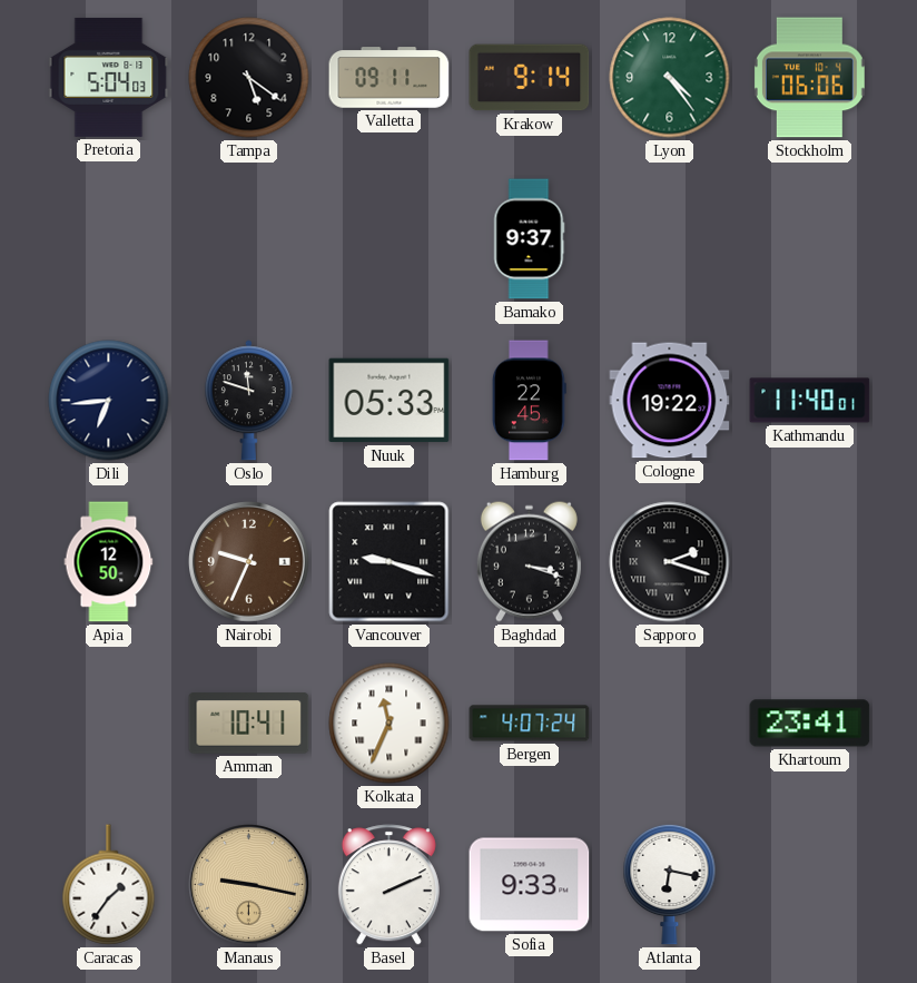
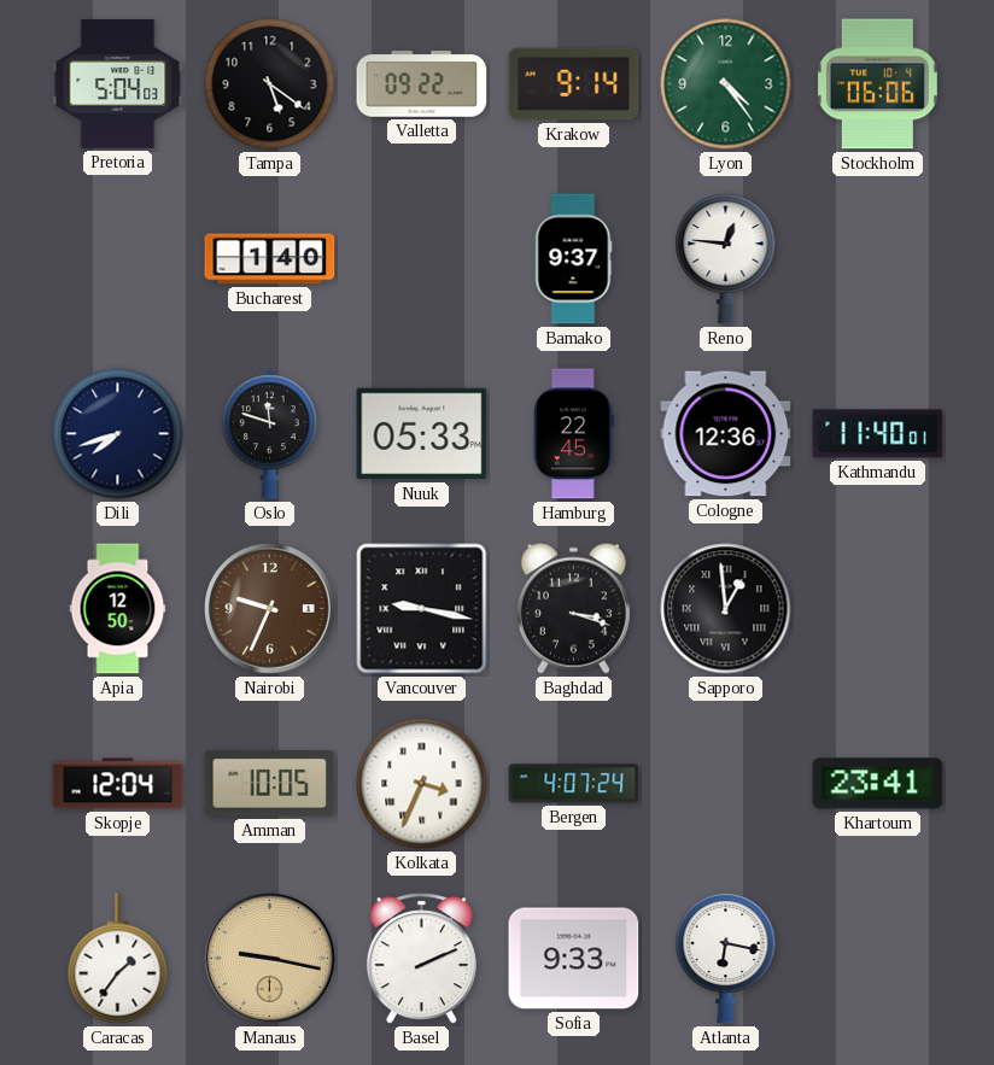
Valletta: 09:11 -> 09:22
Bucharest: none -> 1:40
Reno: none -> 12:46
Dili: 6:44 -> 7:42
Cologne: 19:22 -> 12:36
Vancouver: 9:18 -> 9:17
Sapporo: 2:18 -> 12:59
Skopje: none -> 12:04
Amman: 10:41 -> 10:05
Kolkata: 11:34 -> 3:34
